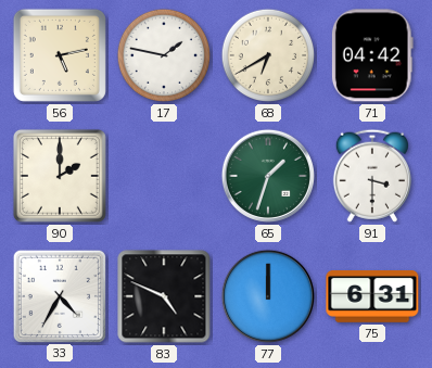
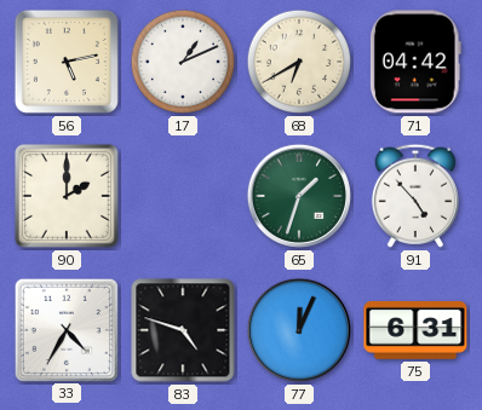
17: 1:47 -> 1:11
91: 3:30 -> 4:53
83: 4:49 -> 4:48
77: 12:00 -> 12:04
